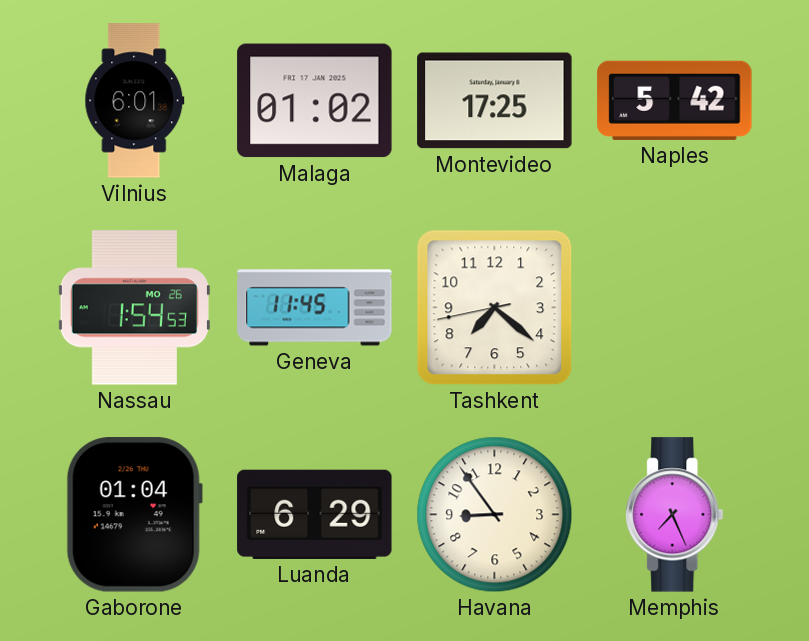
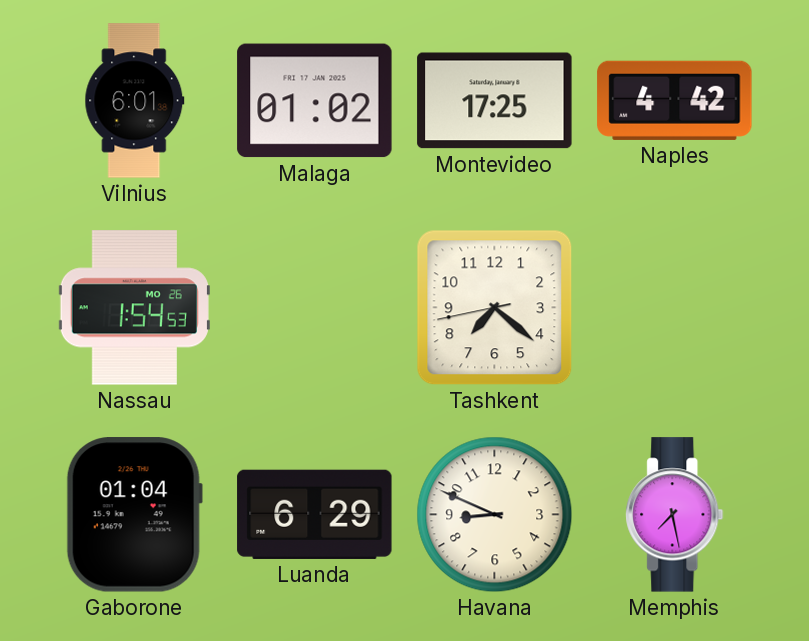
Naples: 5:42 -> 4:42
Geneva: 11:45 -> none
Havana: 8:54 -> 8:49
Memphis: 7:26 -> 7:28
